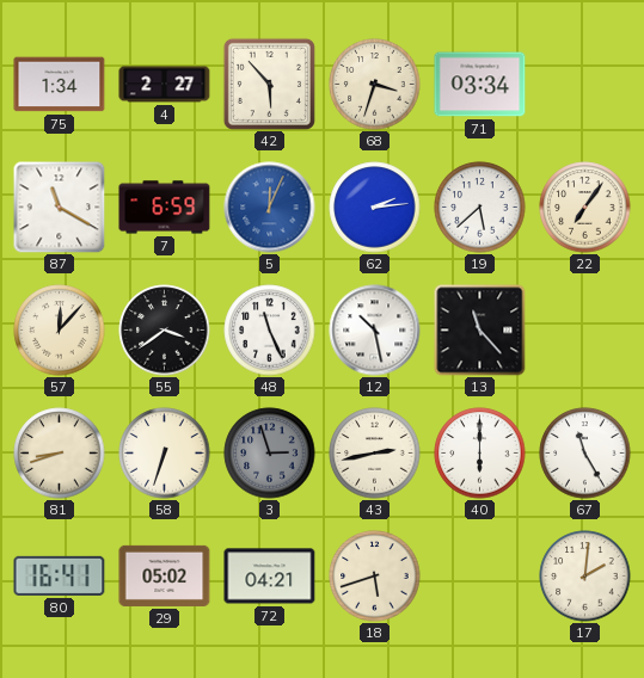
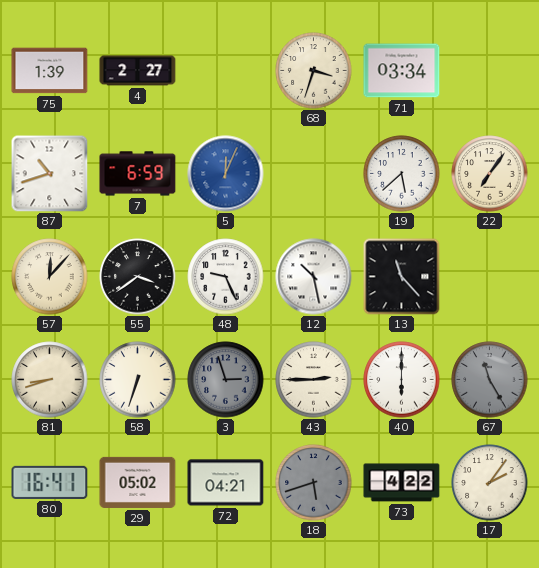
75: 1:34 -> 1:39
42: 5:53 -> none
87: 11:20 -> 10:42
62: 2:14 -> none
48: 11:26 -> 9:26
43: 2:43 -> 2:45
67 dial: white -> grey
18 dial: cream -> grey
73: none -> 4:22
17: 2:01 -> 2:06
